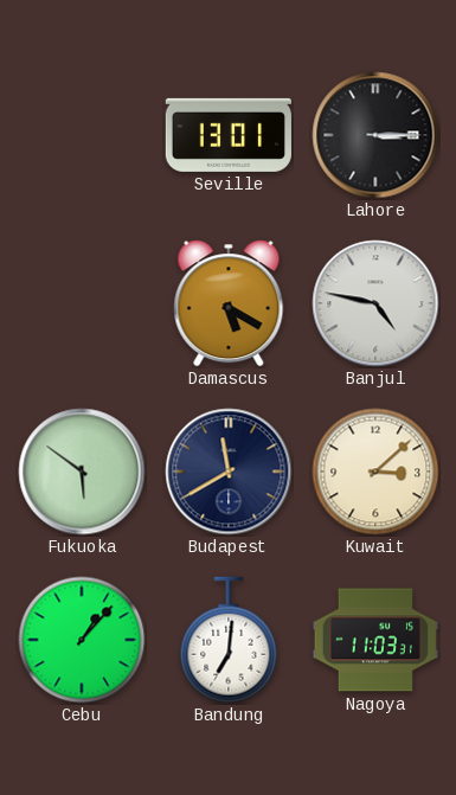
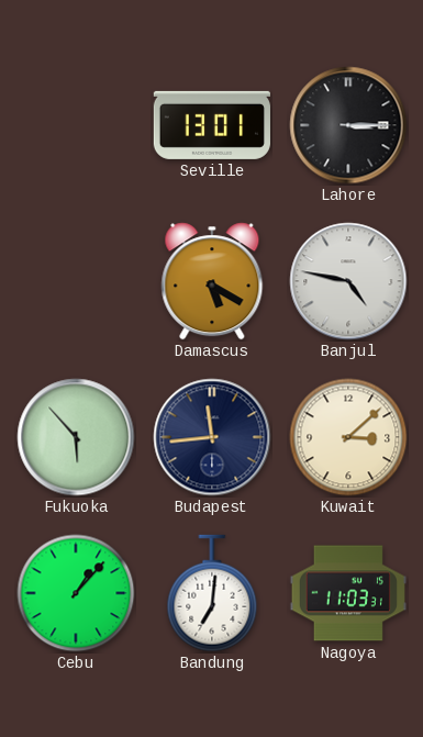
Fukuoka: 5:51 -> 5:53
Budapest: 11:40 -> 11:44
